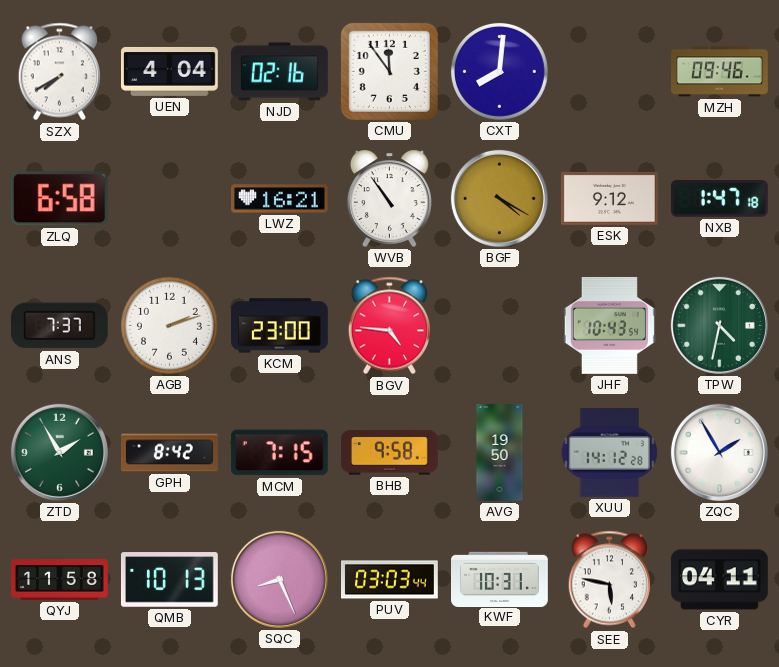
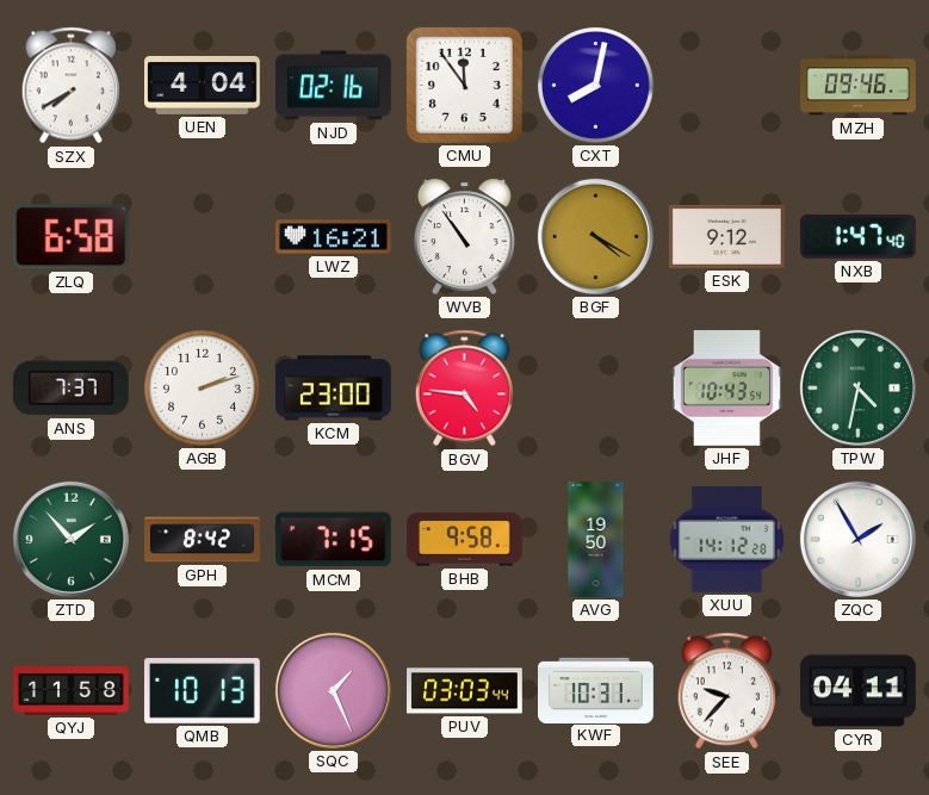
CXT: 8:01 -> 8:02
NXB: 1:47:18 -> 1:47:40
ZTD: 1:55 -> 1:53
SQC: 8:26 -> 1:26
SEE: 5:47 -> 9:37
